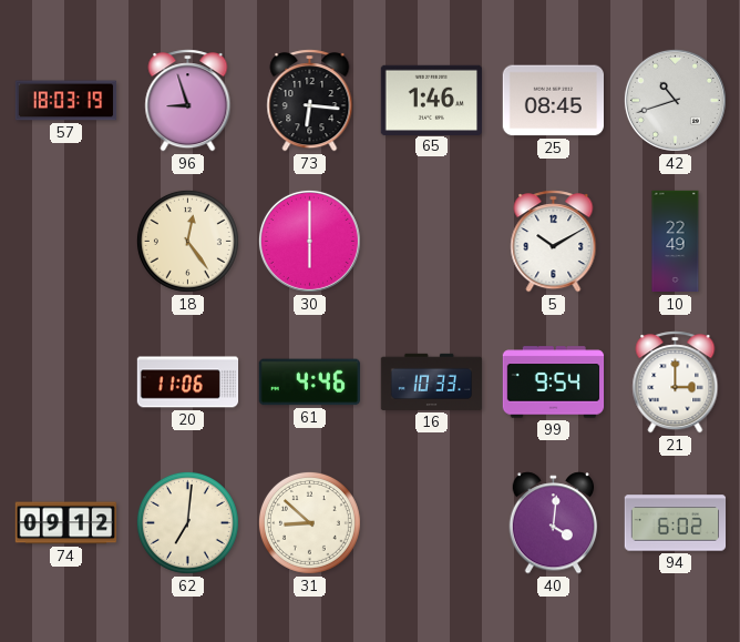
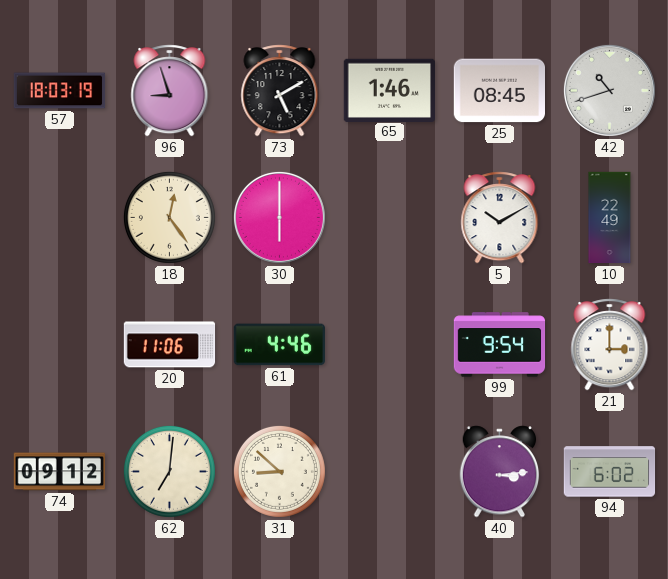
73: 6:16 -> 5:10
16: 10:33 -> none
40: 4:01 -> 3:14
